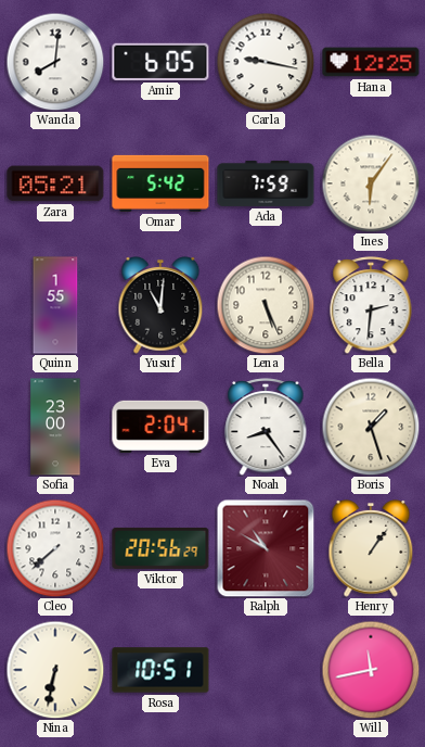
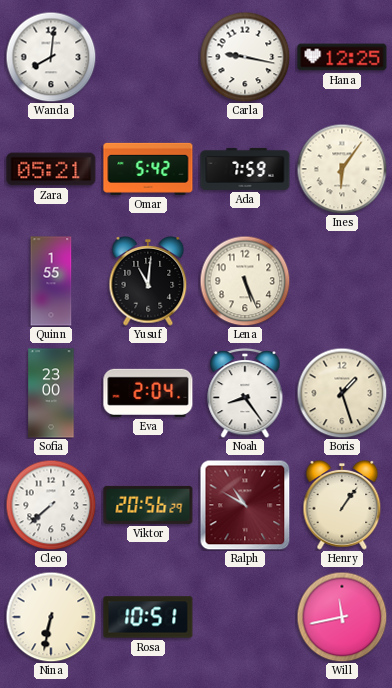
Amir: 6:05 -> none
Bella: 2:31 -> none
